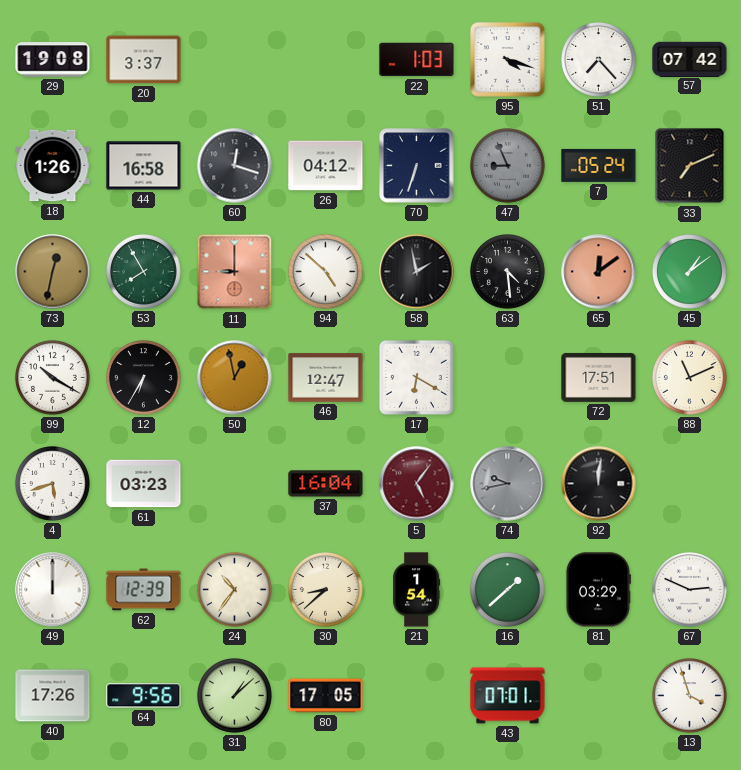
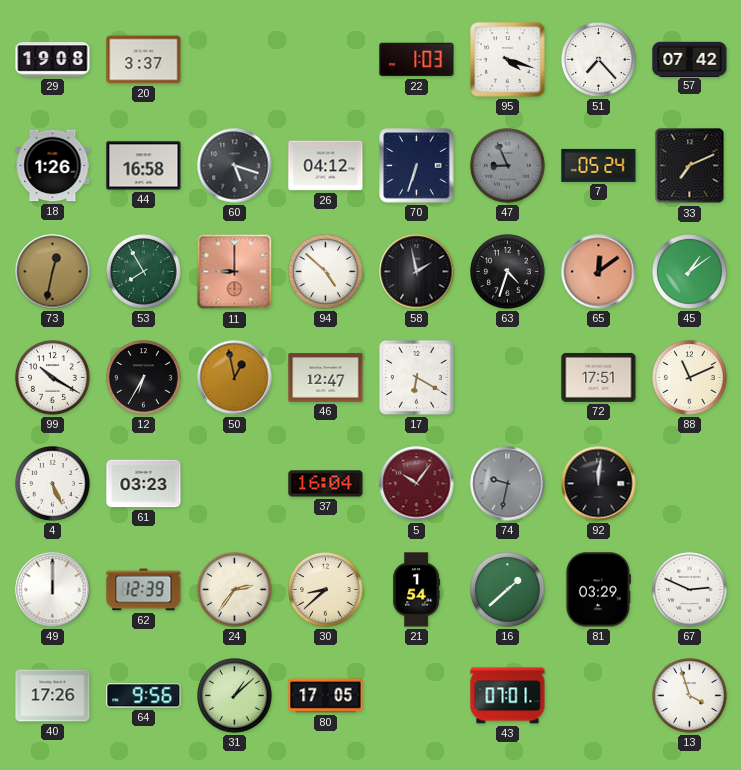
60: 12:18 -> 5:18
63: 4:29 -> 4:33
4: 5:42 -> 5:26
5: 5:06 -> 10:06
74: 9:43 -> 9:32
24: 10:36 -> 2:36
